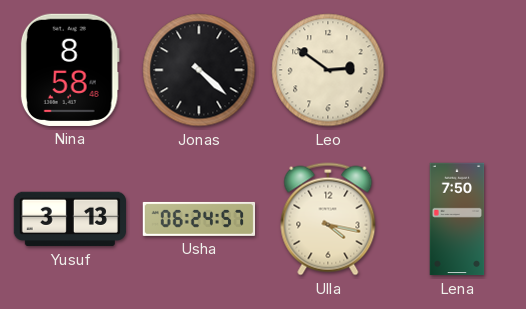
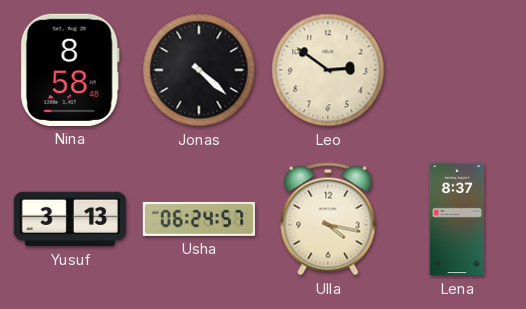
Lena: 7:50 -> 8:37
